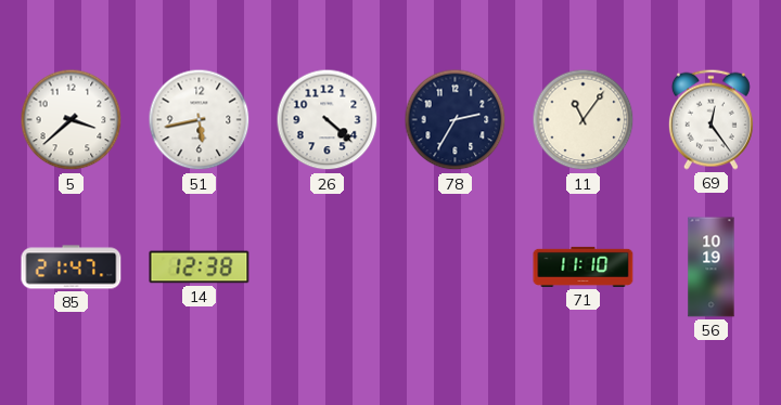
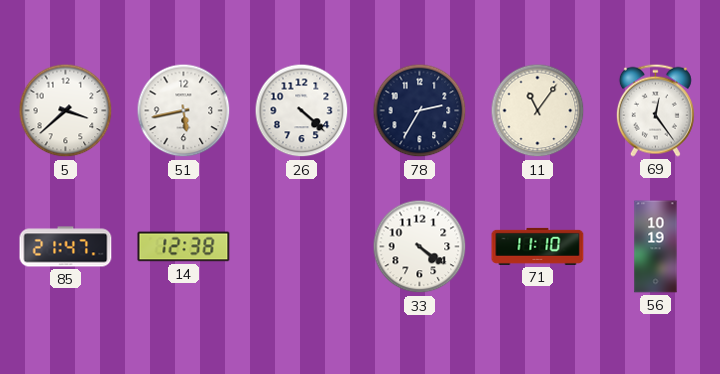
33: none -> 4:21
